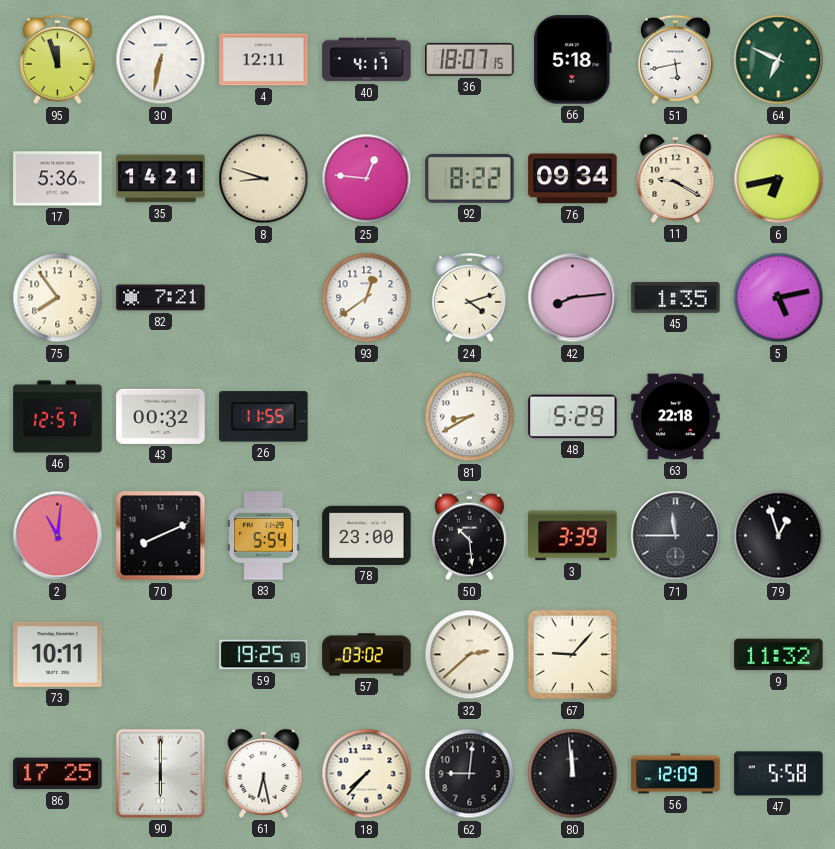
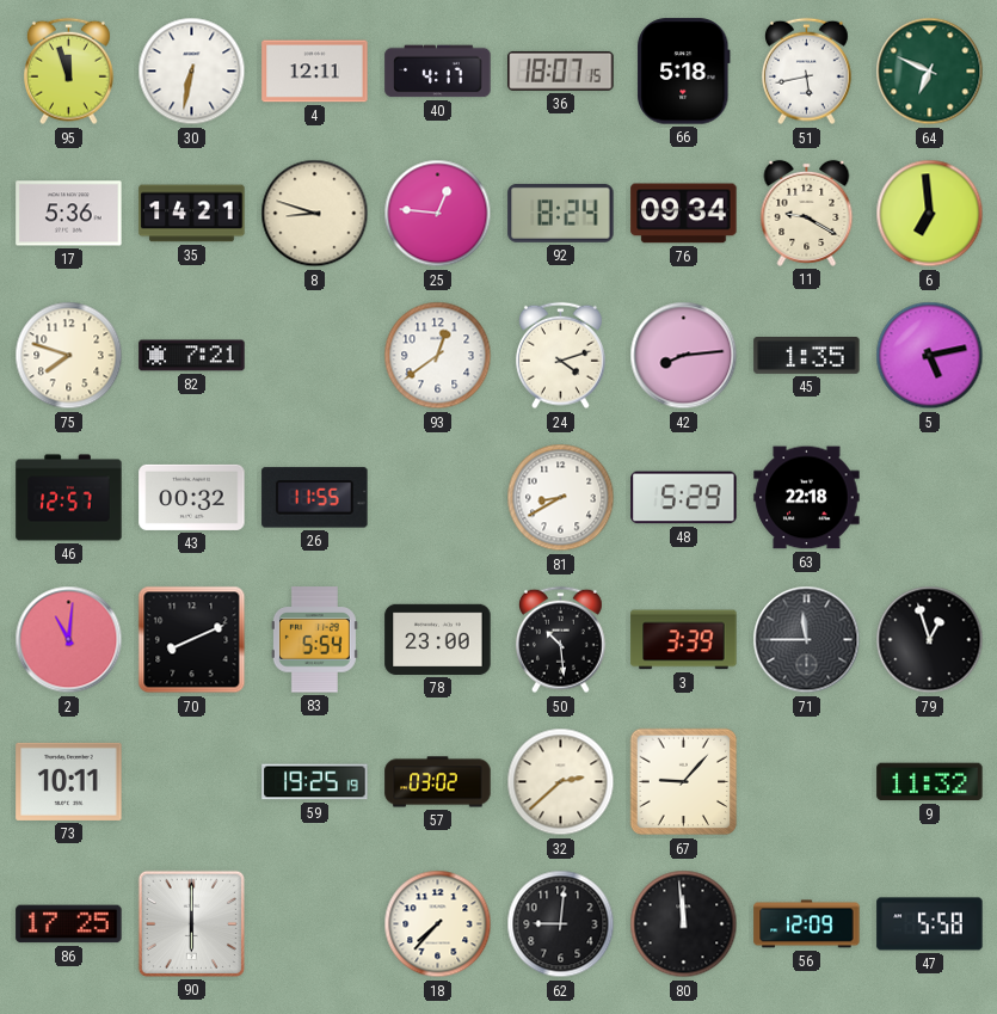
92: 8:22 -> 8:24
6: 6:43 -> 6:59
75: 7:54 -> 7:48
61: 6:28 -> none
